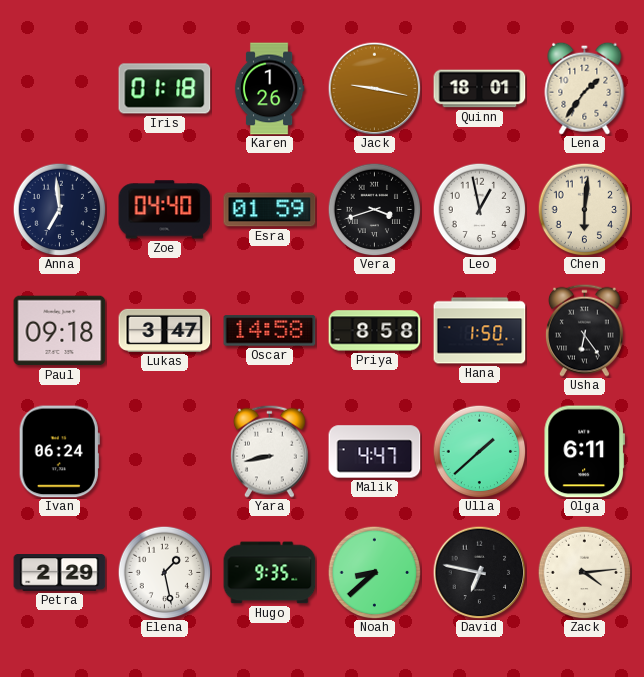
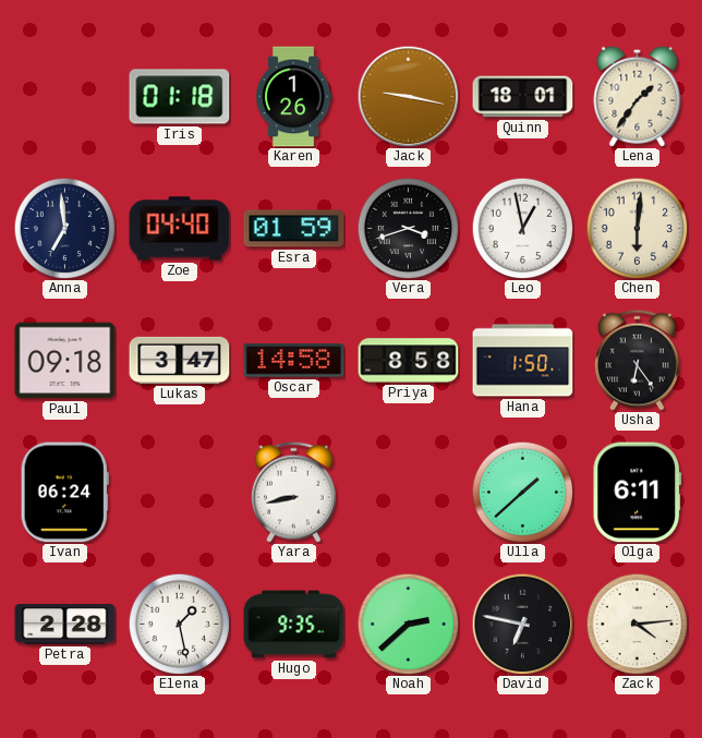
Malik: 4:47 -> none
Petra: 2:29 -> 2:28
Noah: 8:38 -> 2:38
